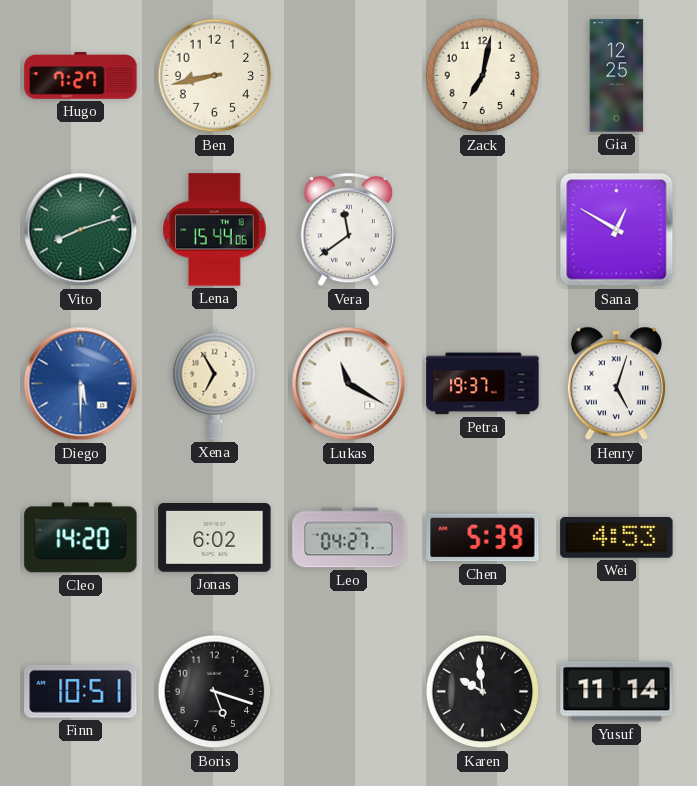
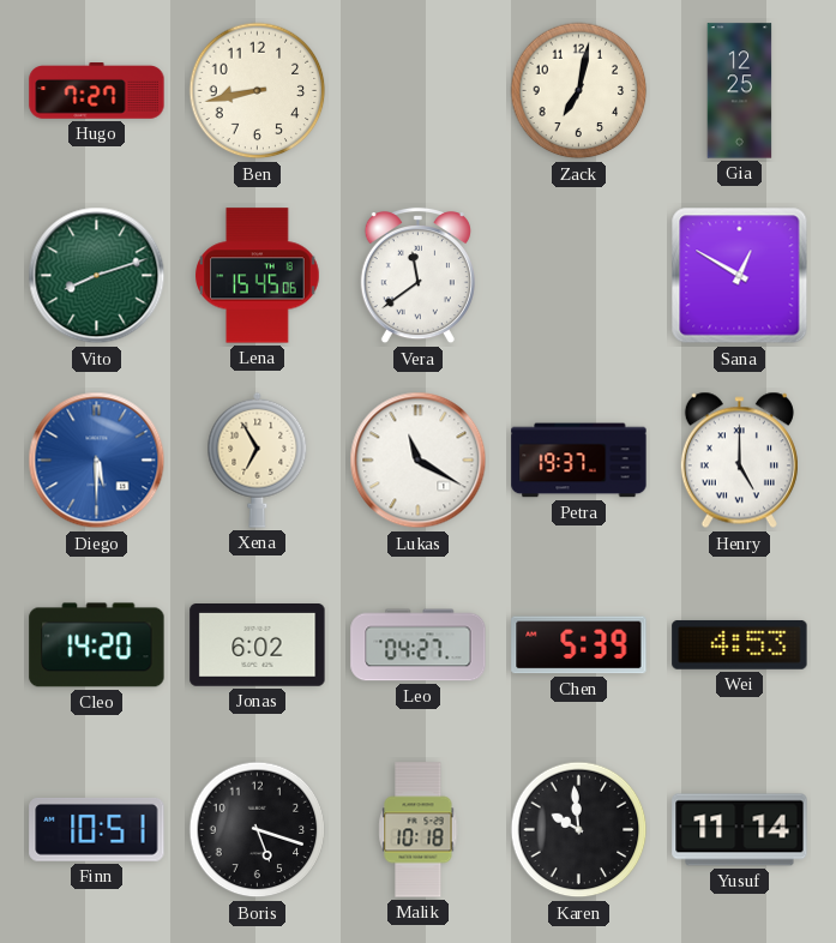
Lena: 15:44 -> 15:45
Henry: 5:03 -> 5:00
Malik: none -> 10:18
